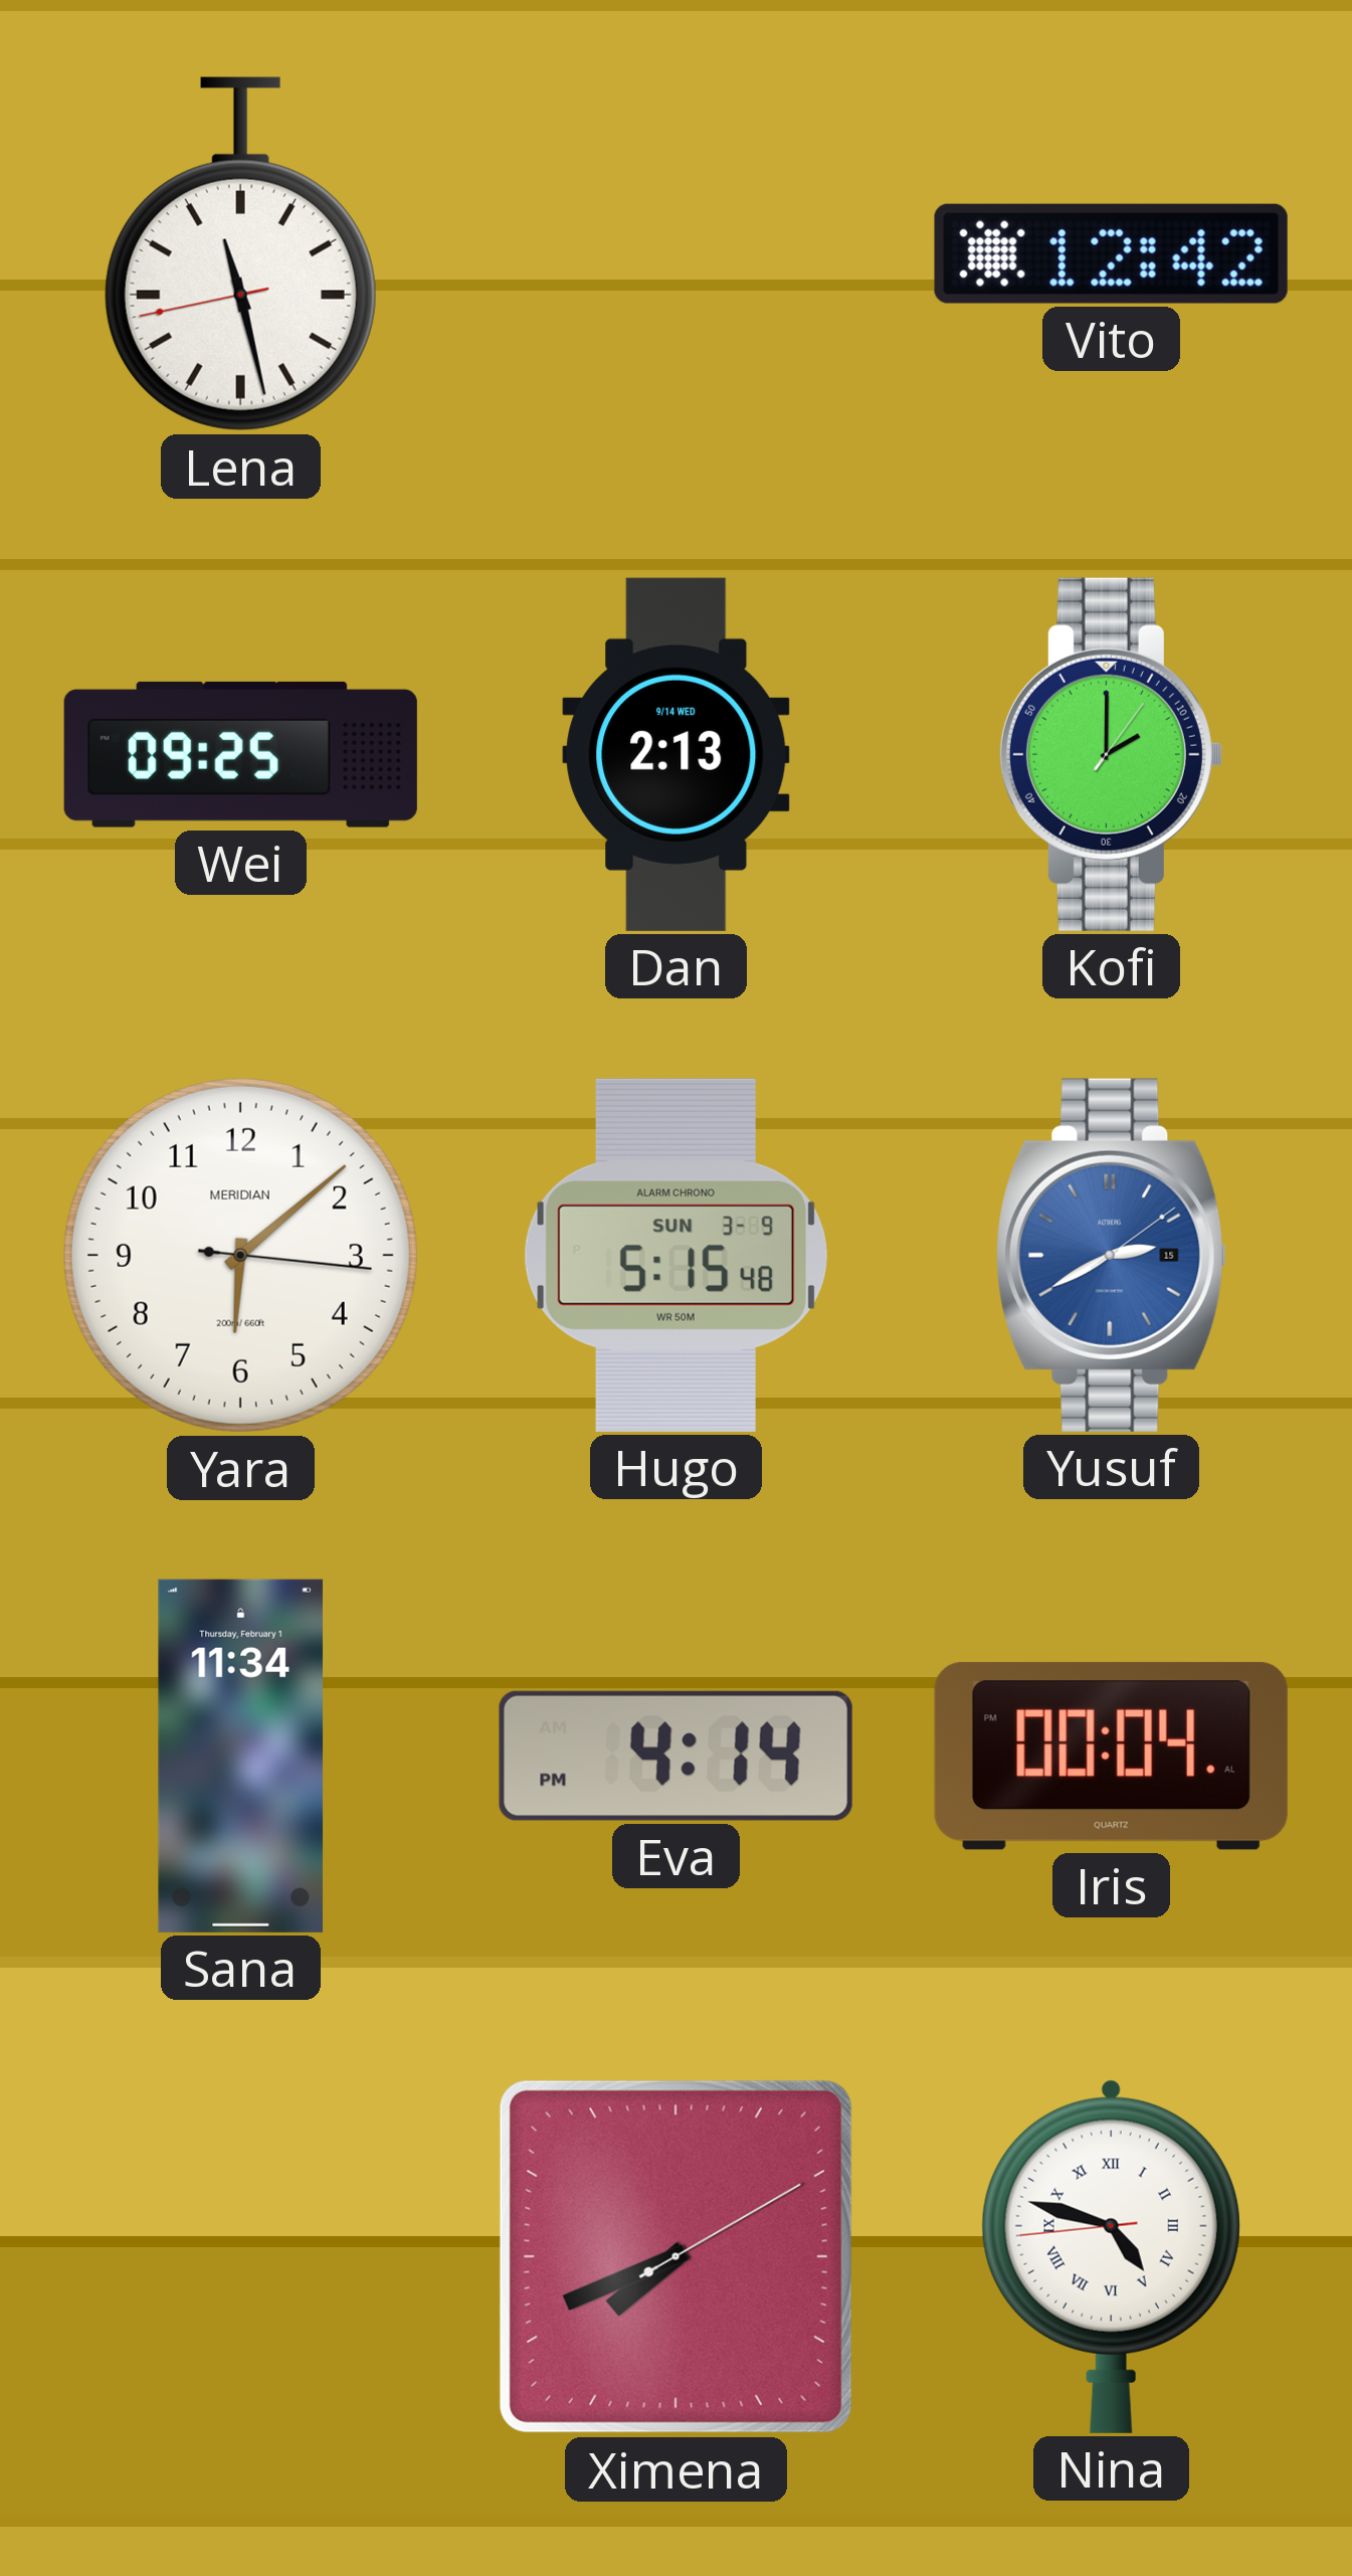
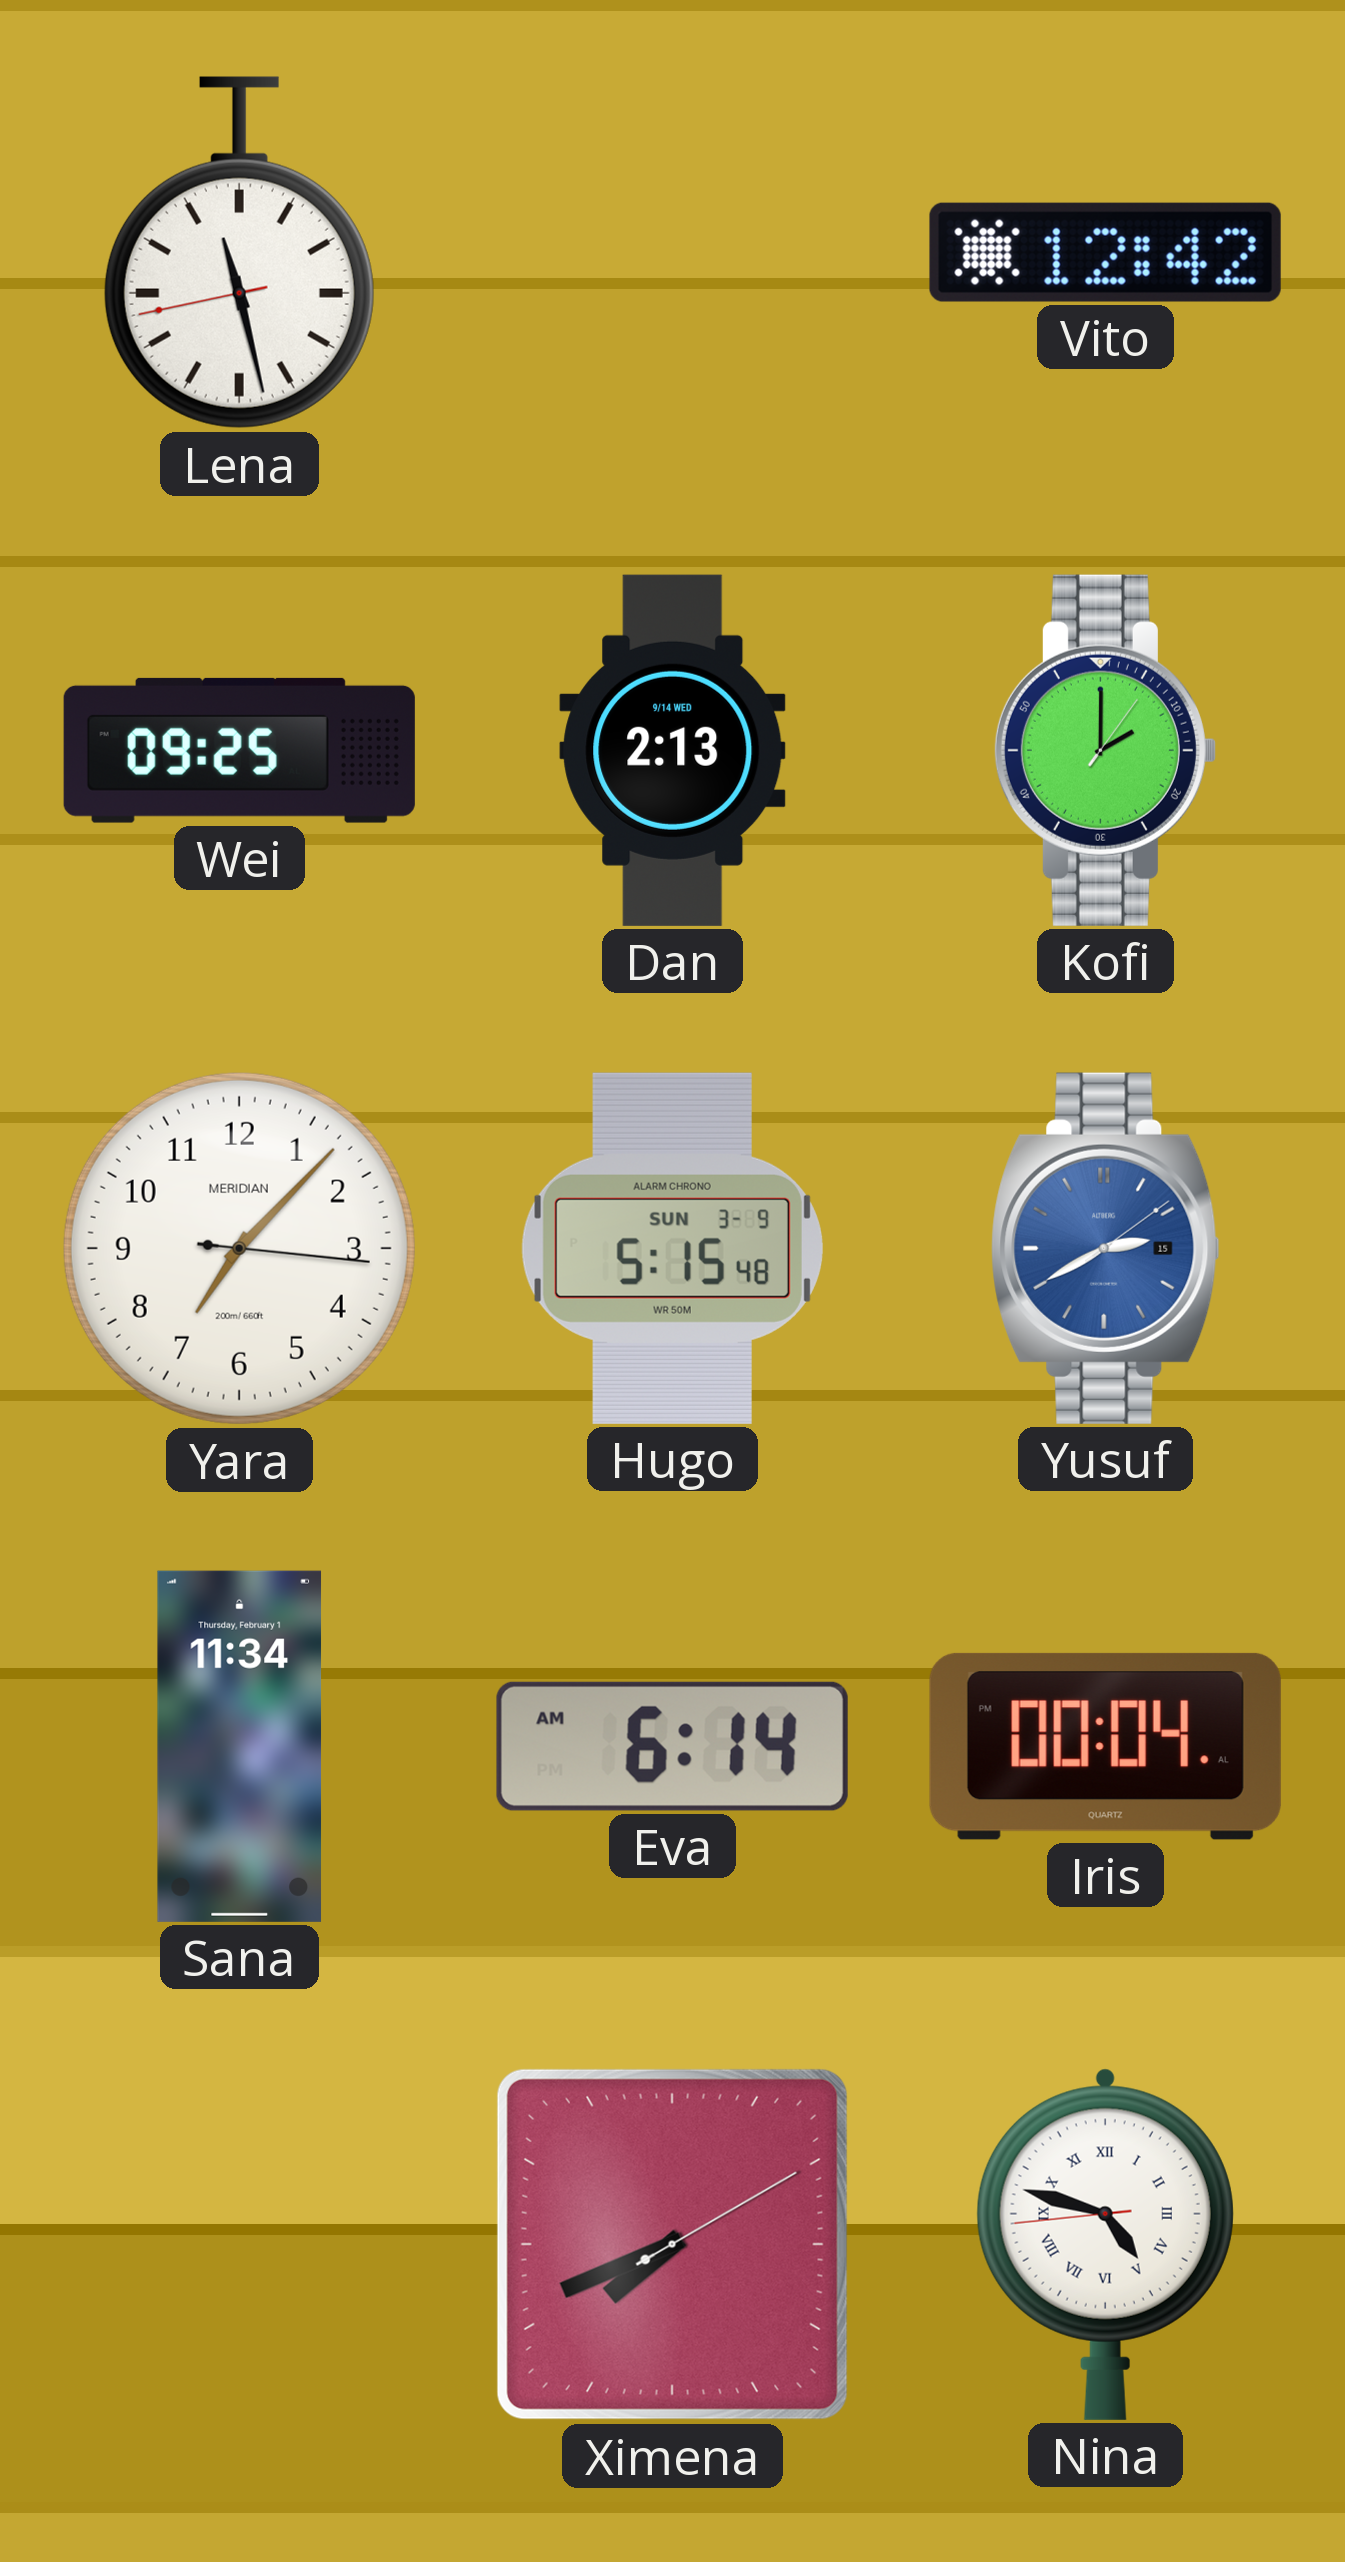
Yara: 6:08 -> 7:07
Eva: 4:14 -> 6:14
